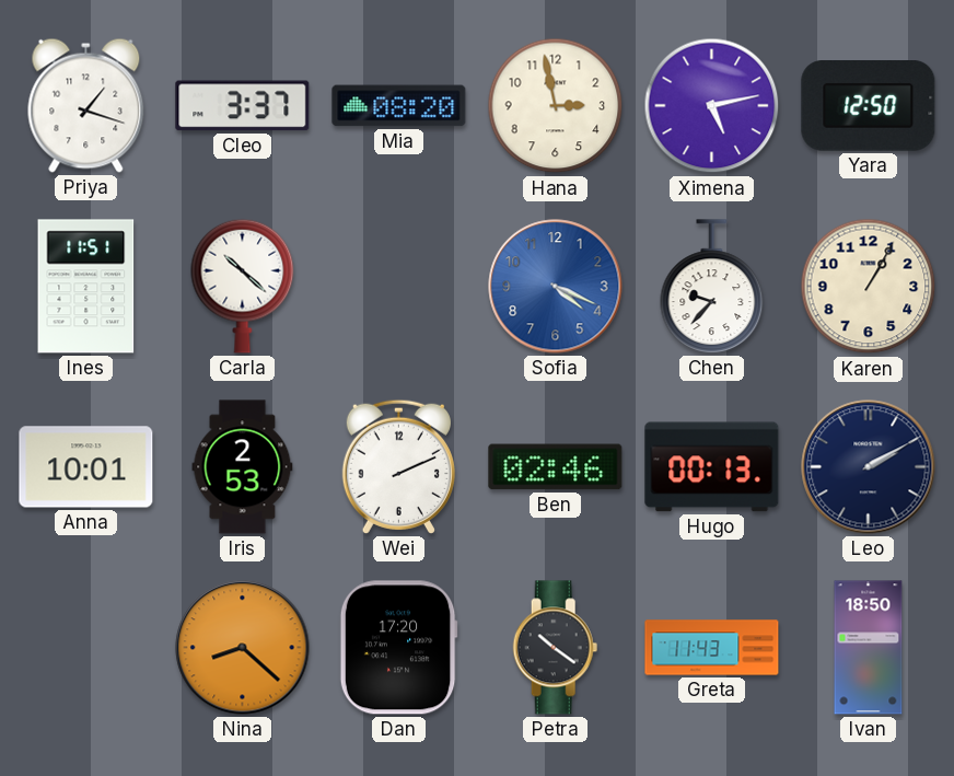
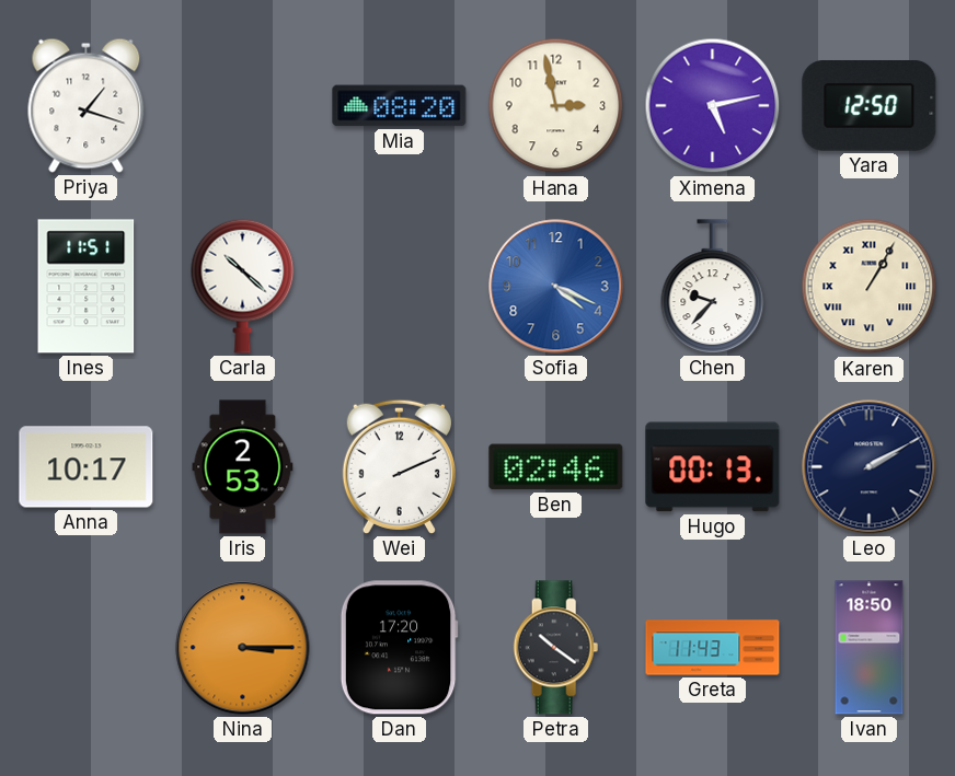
Cleo: 3:37 -> none
Karen numerals: Arabic -> Roman
Anna: 10:01 -> 10:17
Nina: 8:22 -> 3:15
